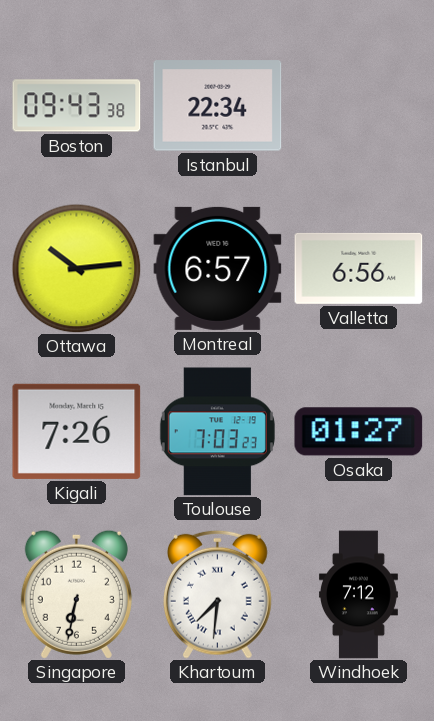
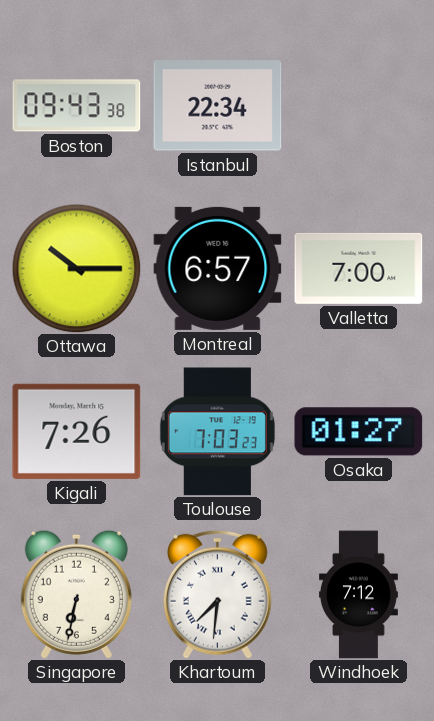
Ottawa: 10:14 -> 10:15
Valletta: 6:56 -> 7:00
